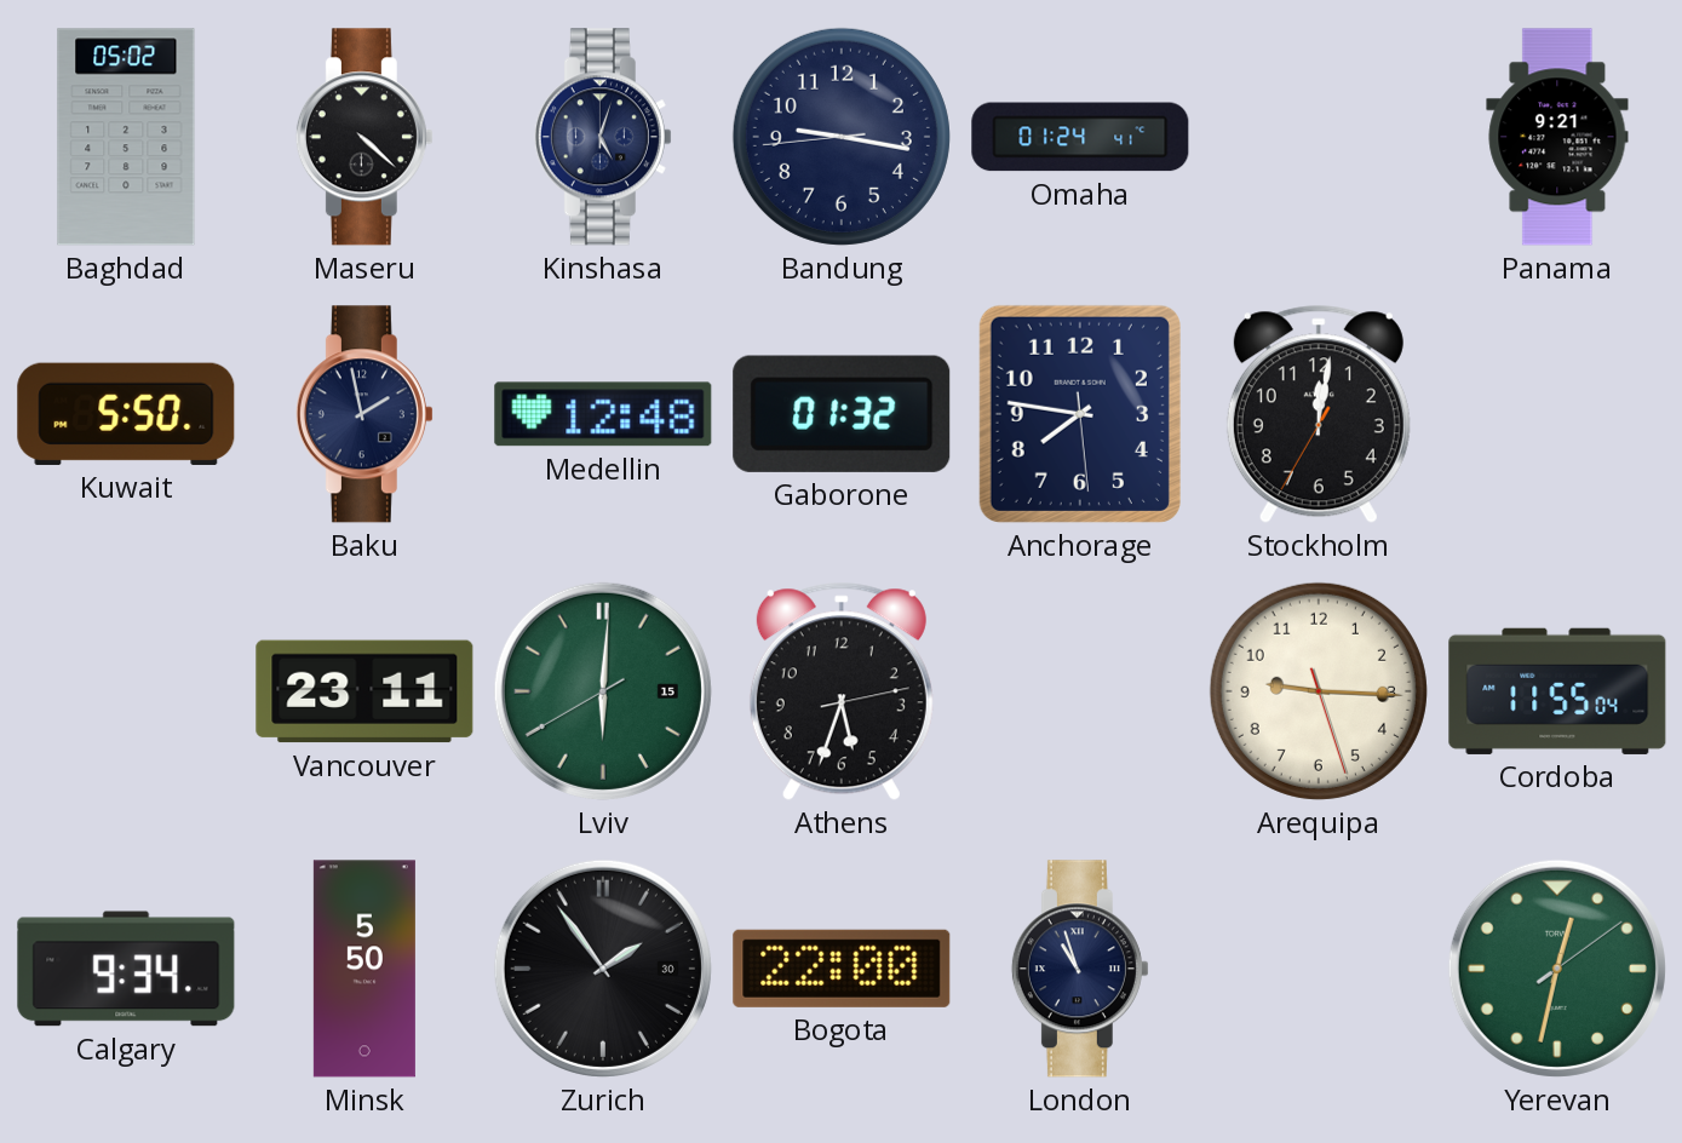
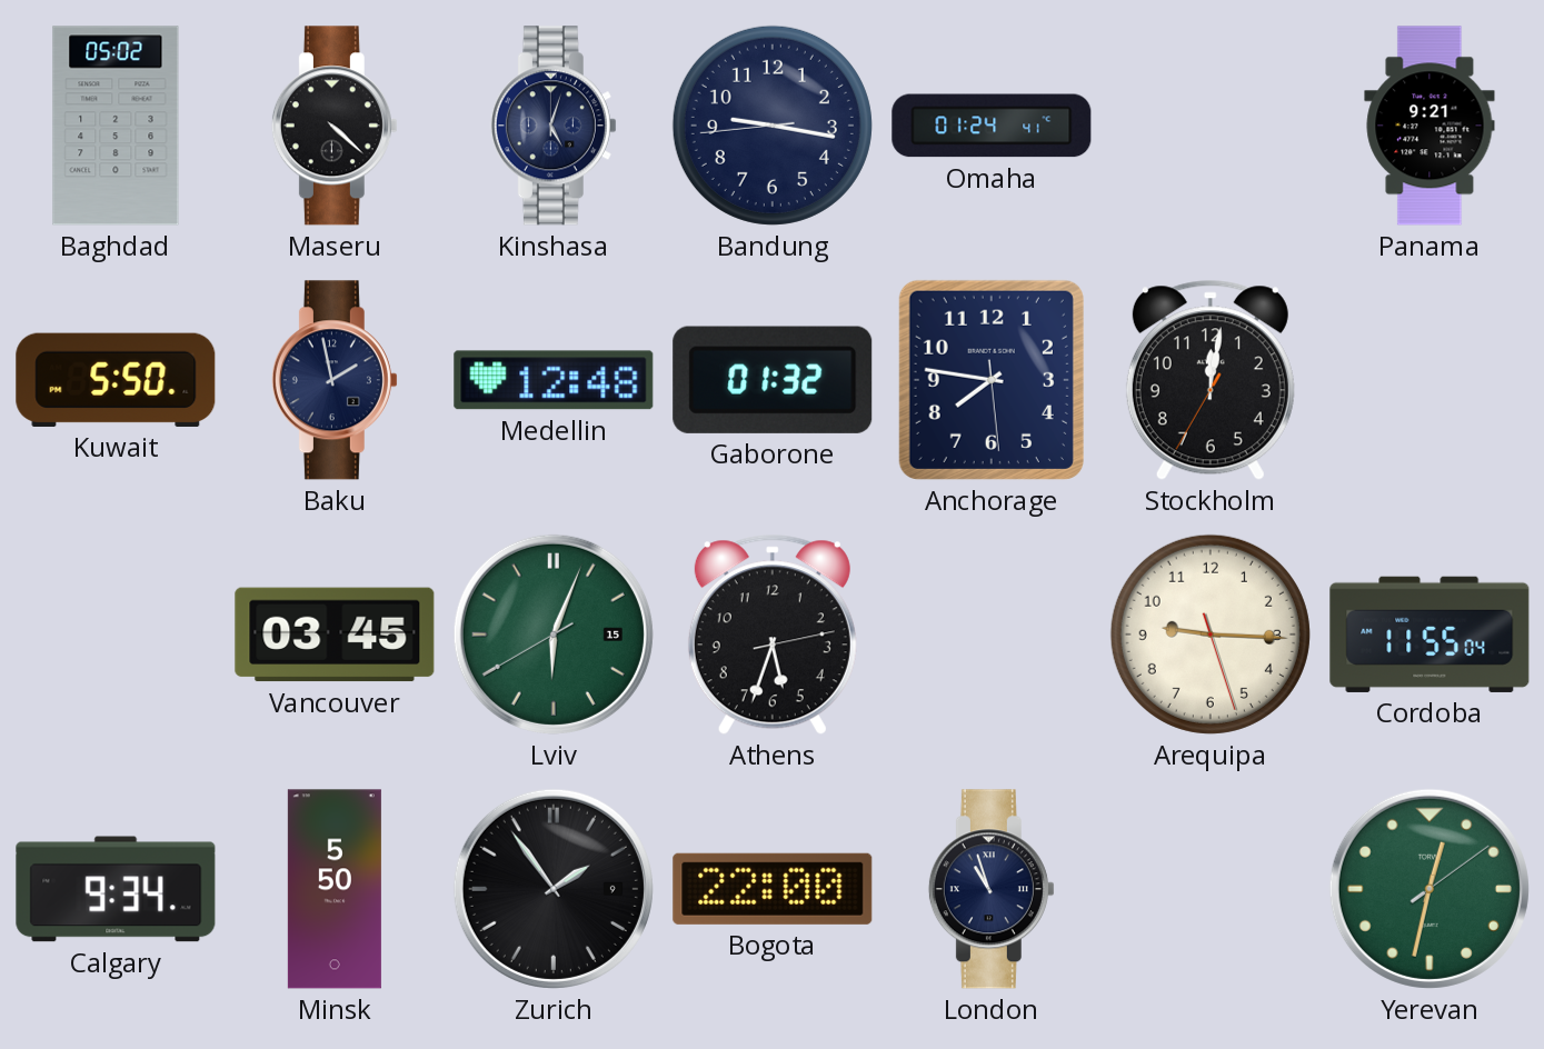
Vancouver: 23:11 -> 03:45
Lviv: 6:00 -> 6:03
Zurich date: 30 -> 9
